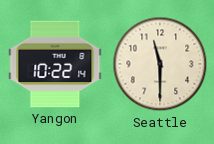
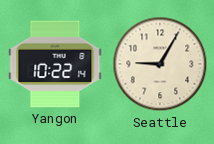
Seattle: 11:30 -> 9:05
